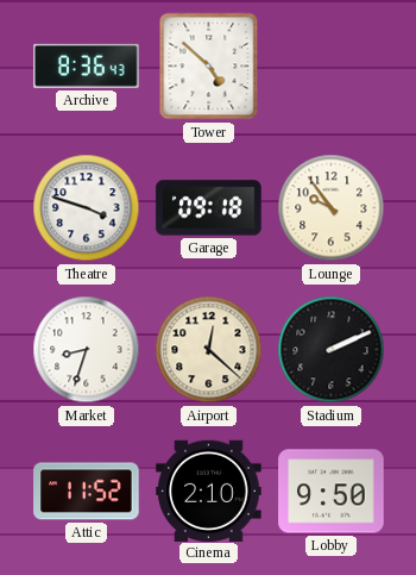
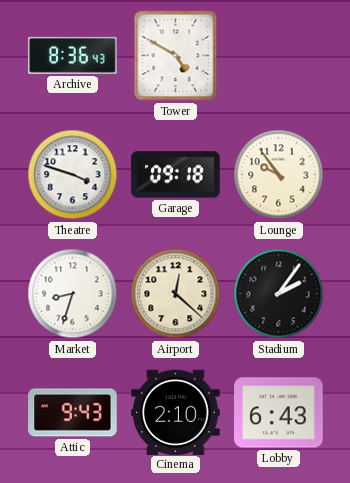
Tower: 4:52 -> 4:50
Stadium: 2:11 -> 2:06
Attic: 11:52 -> 9:43
Lobby: 9:50 -> 6:43
